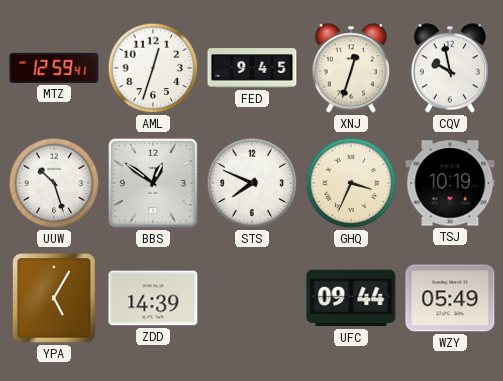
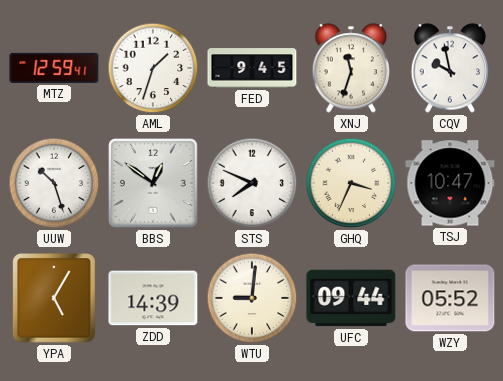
AML: 12:33 -> 1:33
XNJ: 12:33 -> 11:33
TSJ: 10:19 -> 10:47
WTU: none -> 9:01
WZY: 05:49 -> 05:52
